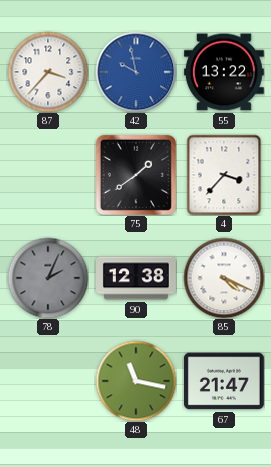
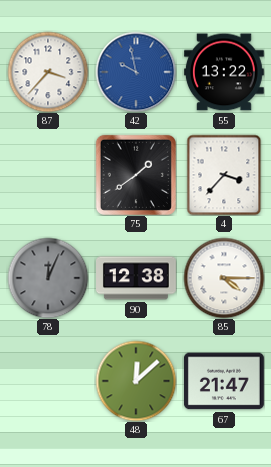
78: 2:04 -> 12:04
85: 4:19 -> 4:15
48: 11:17 -> 12:08
